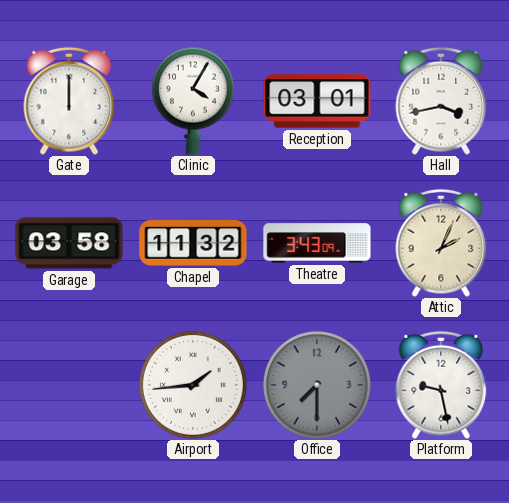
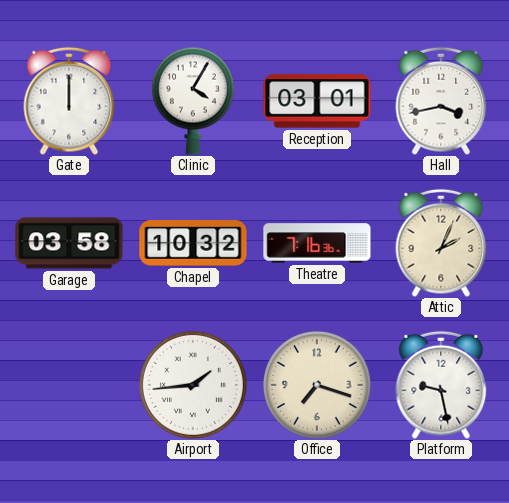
Chapel: 11:32 -> 10:32
Theatre: 3:43 -> 7:16
Office: 7:30 -> 7:18
Office dial: grey -> cream
